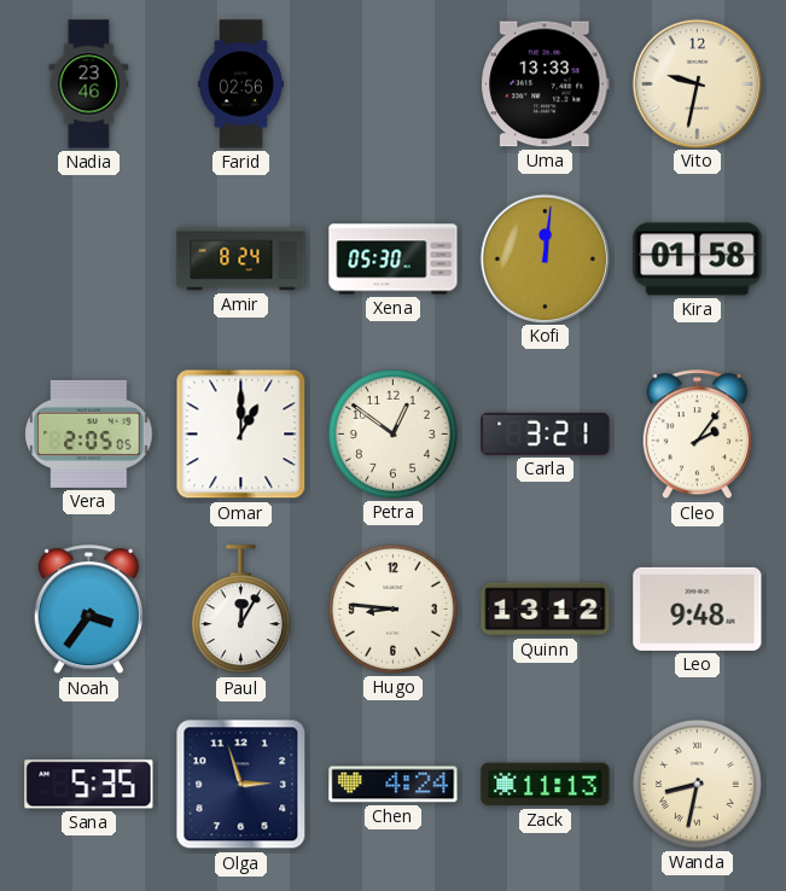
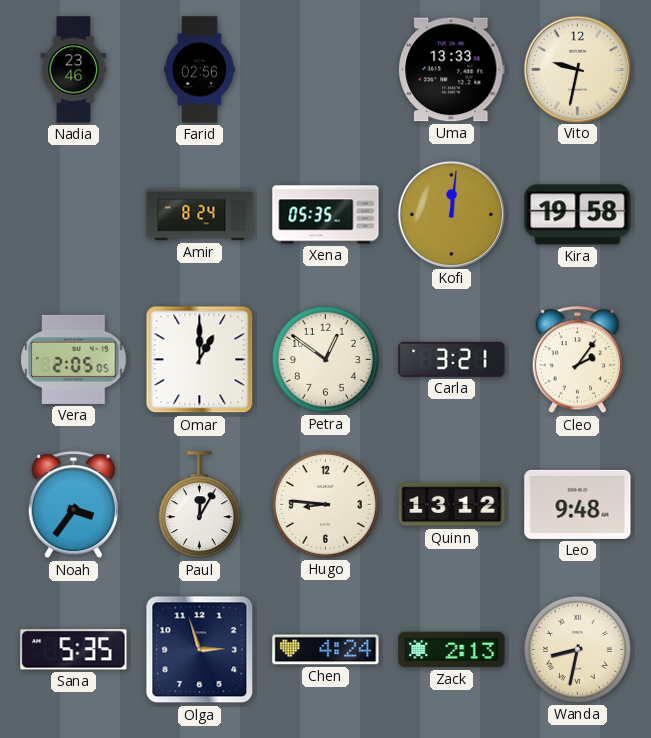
Xena: 05:30 -> 05:35
Kira: 01:58 -> 19:58
Zack: 11:13 -> 2:13
